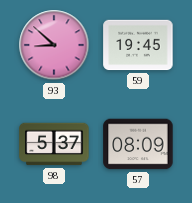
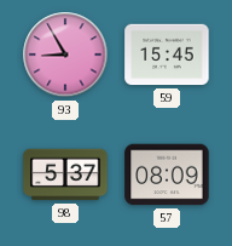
93: 8:52 -> 8:55
59: 19:45 -> 15:45
